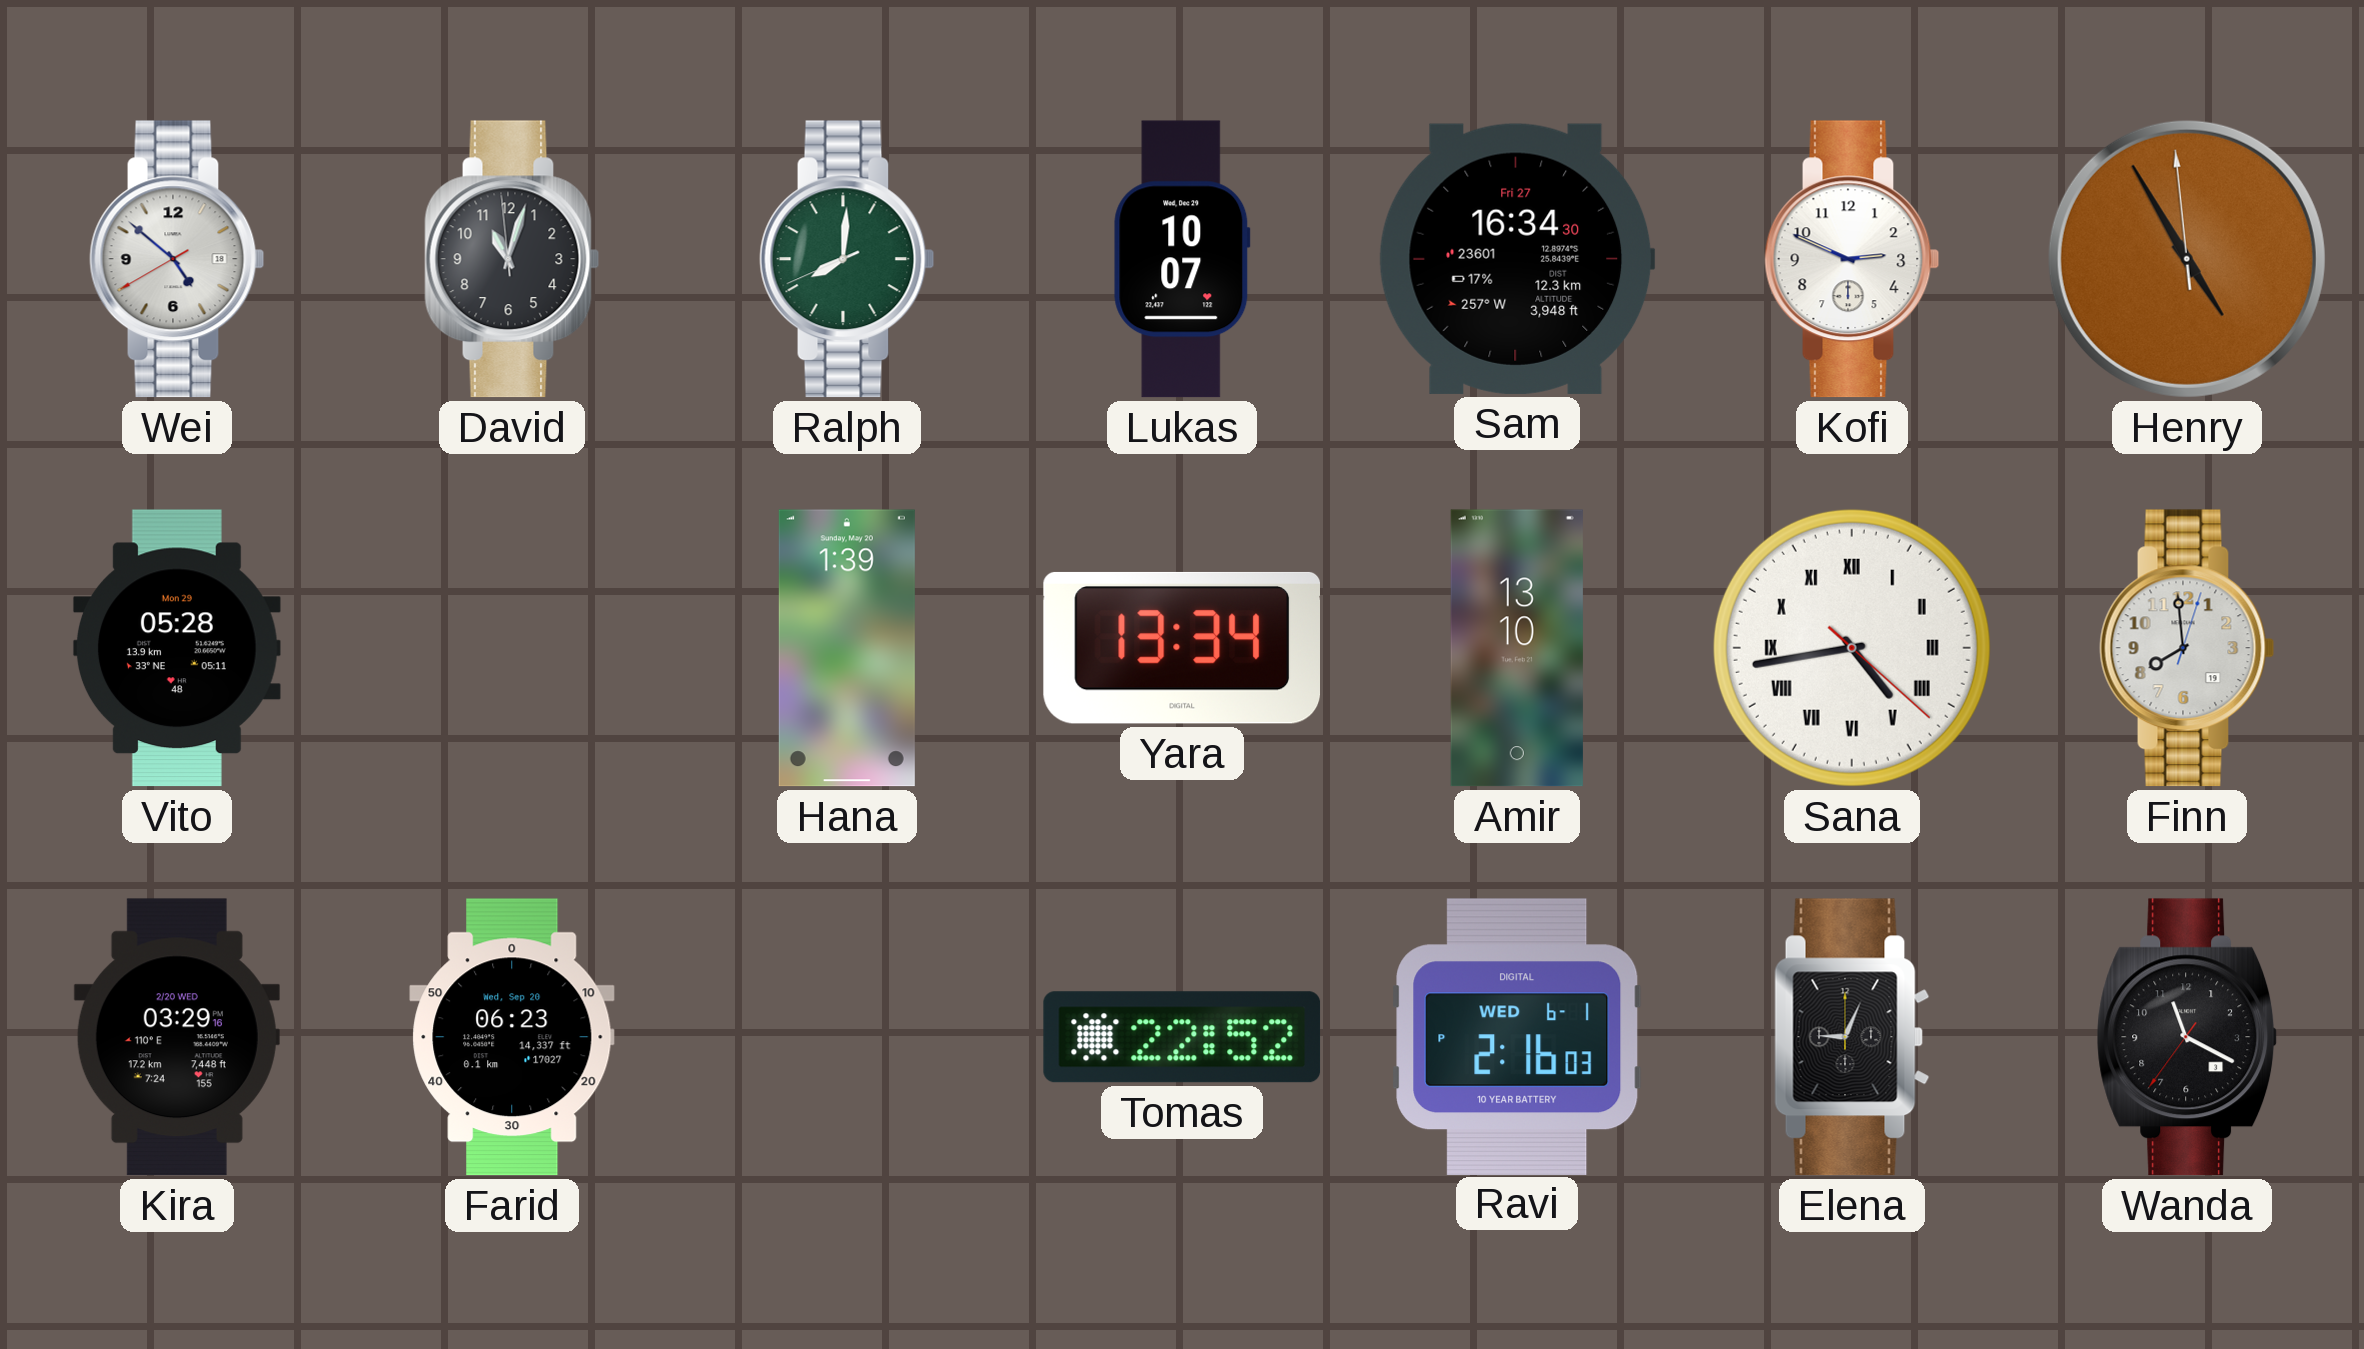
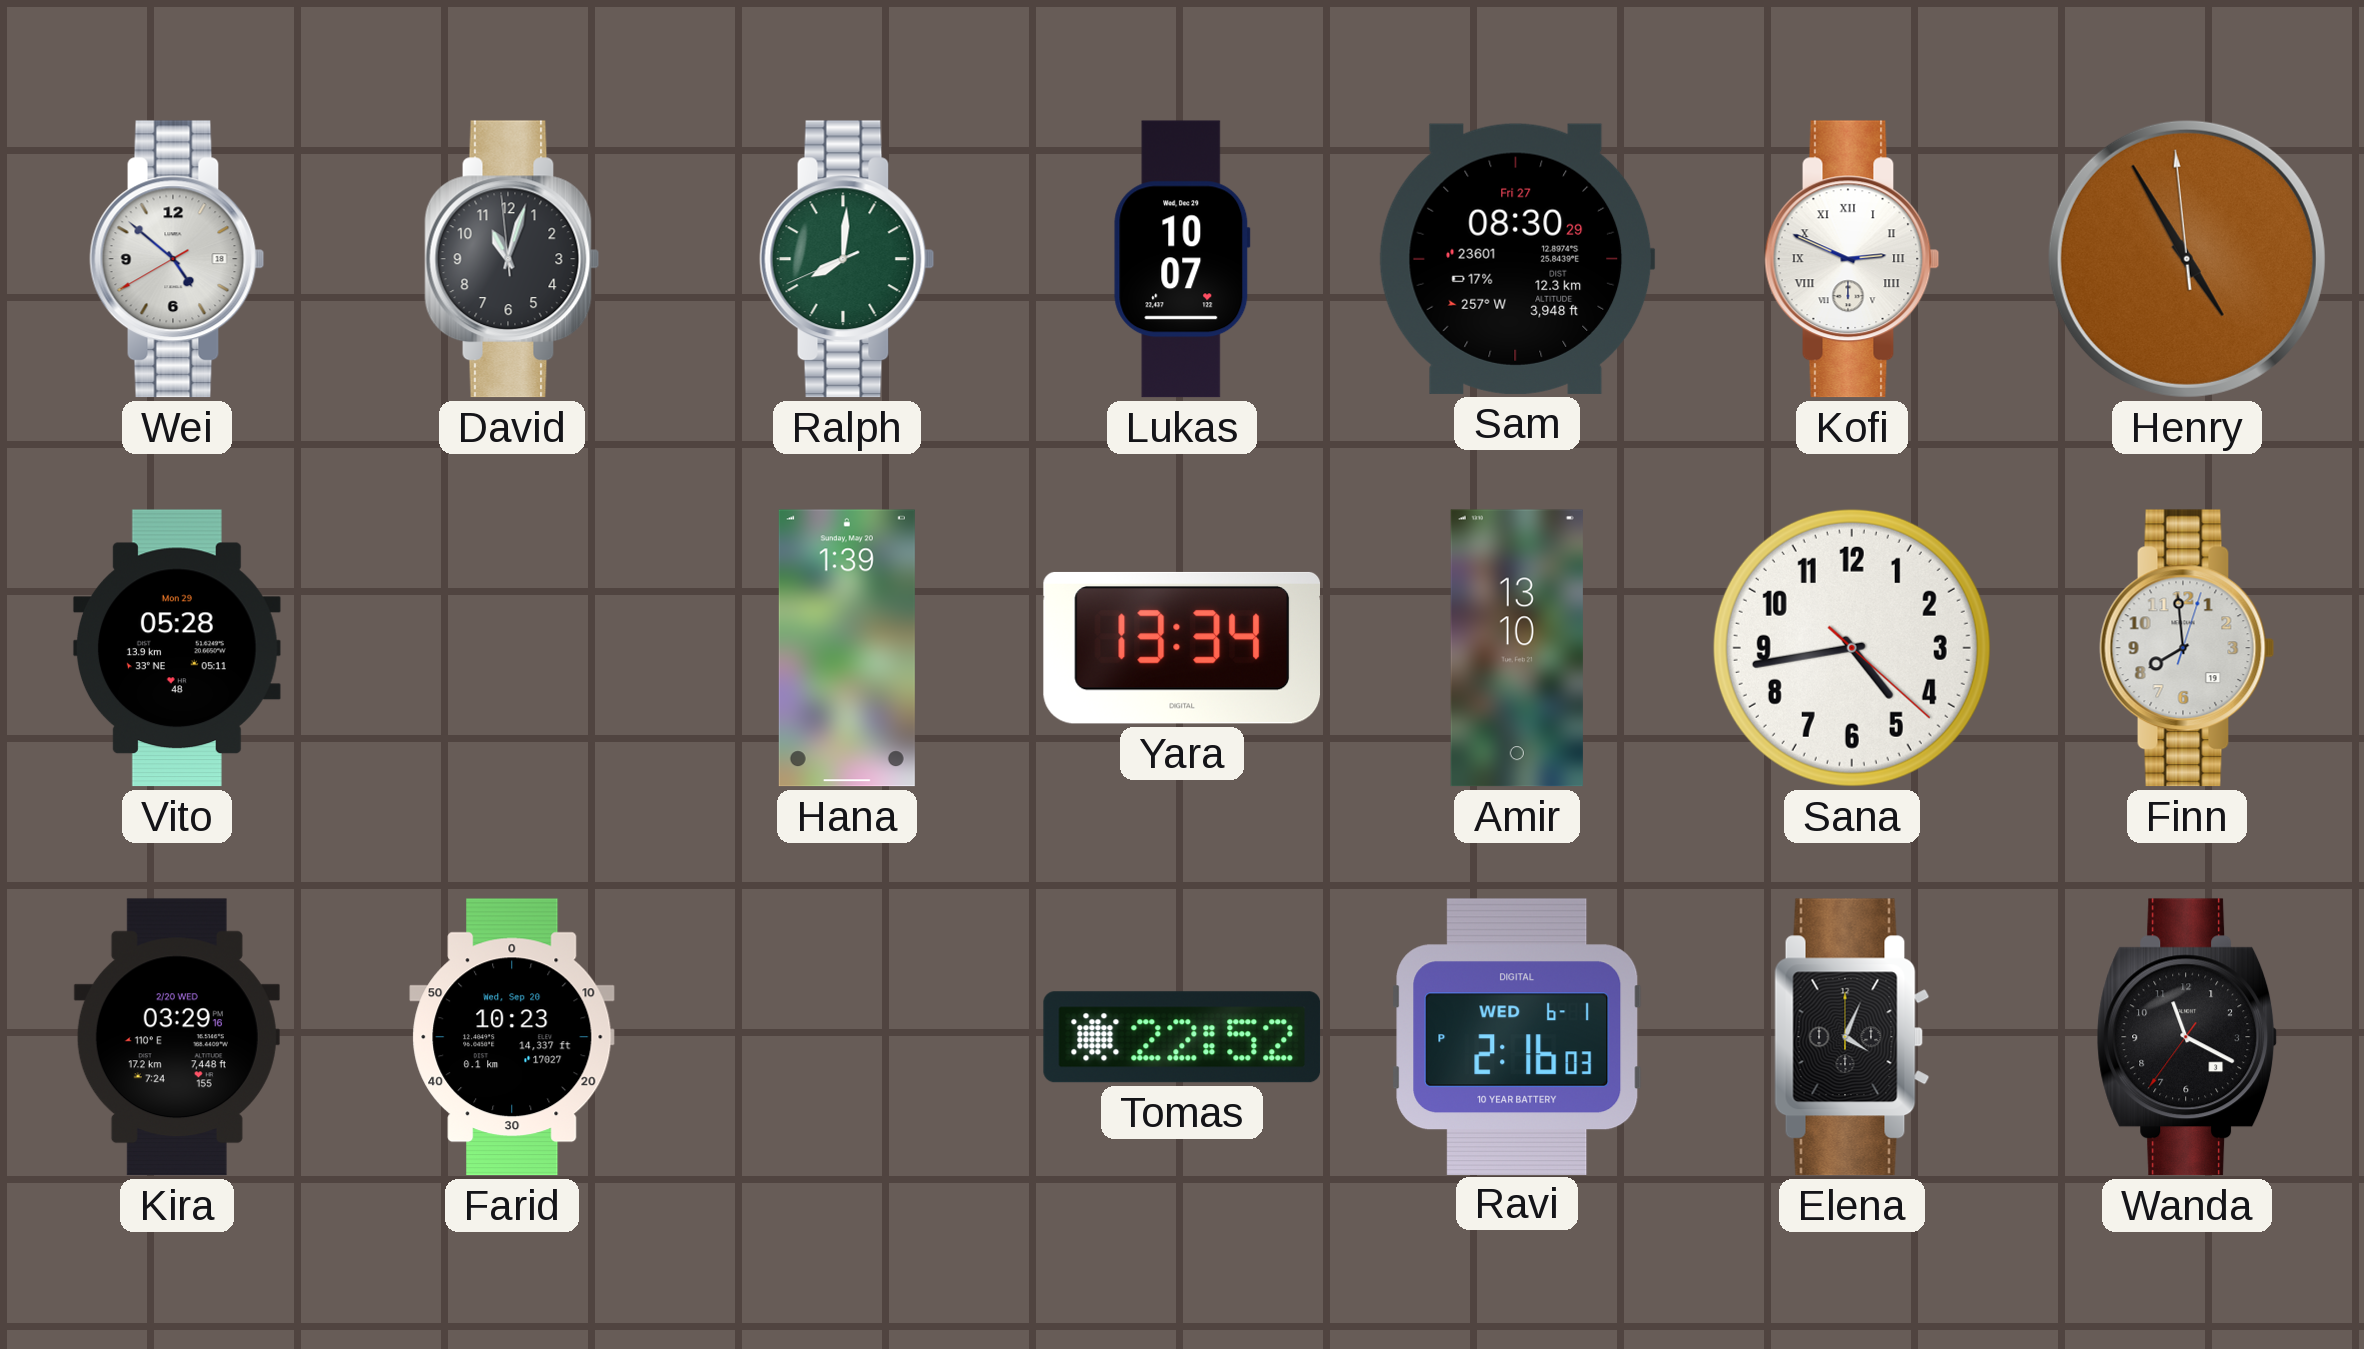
Sam: 16:34 -> 08:30
Kofi numerals: Arabic -> Roman
Sana numerals: Roman -> Arabic
Farid: 06:23 -> 10:23
Elena: 9:04 -> 4:04
